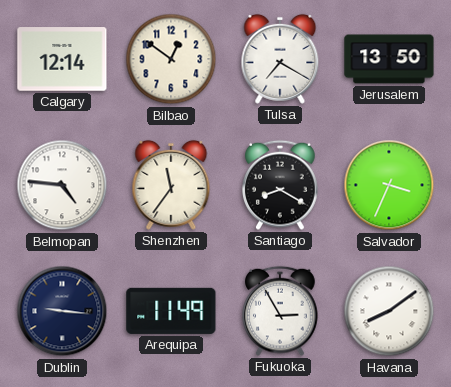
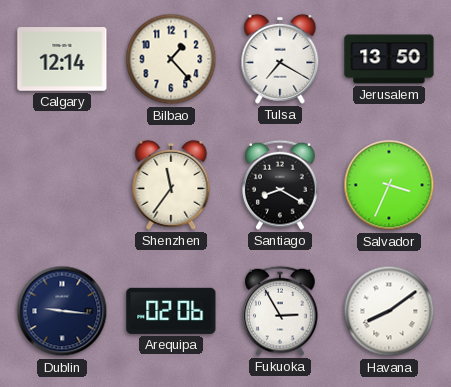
Bilbao: 12:51 -> 1:23
Belmopan: 4:46 -> none
Arequipa: 11:49 -> 02:06
